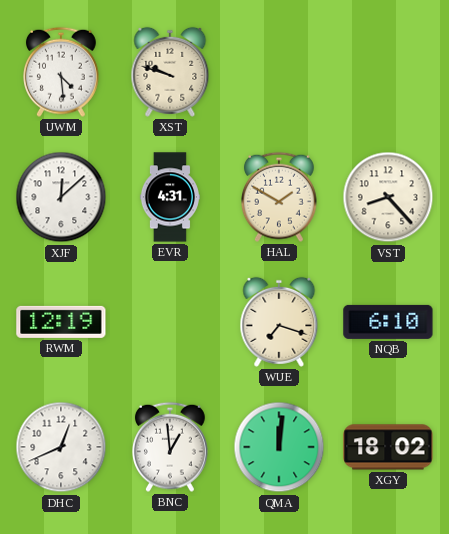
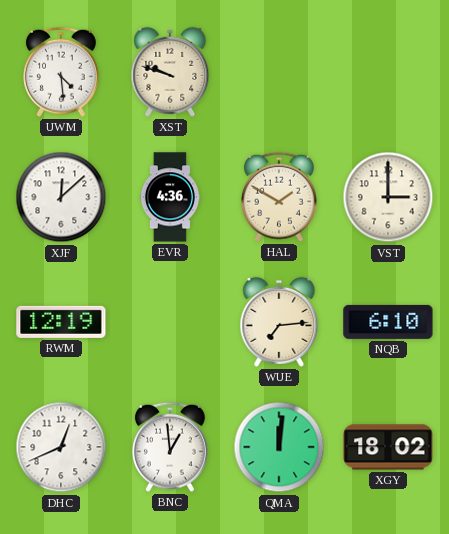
EVR: 4:31 -> 4:36
VST: 8:23 -> 3:00
WUE: 7:18 -> 7:14
